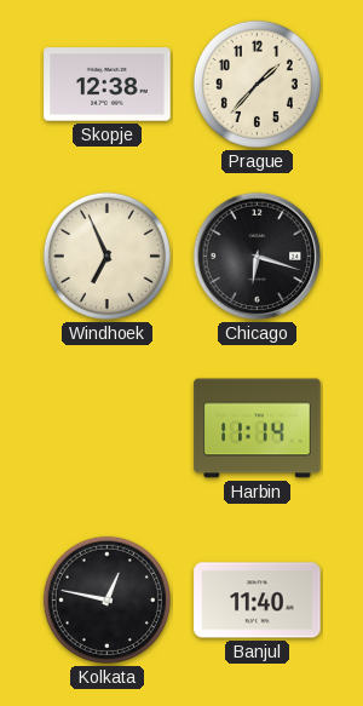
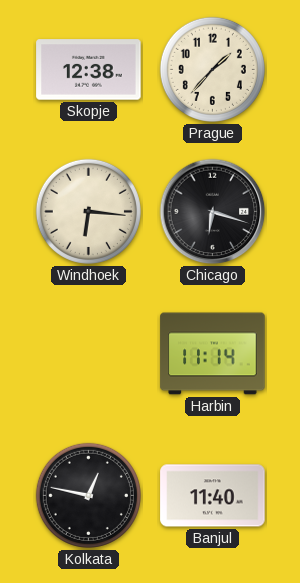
Windhoek: 6:56 -> 6:16
